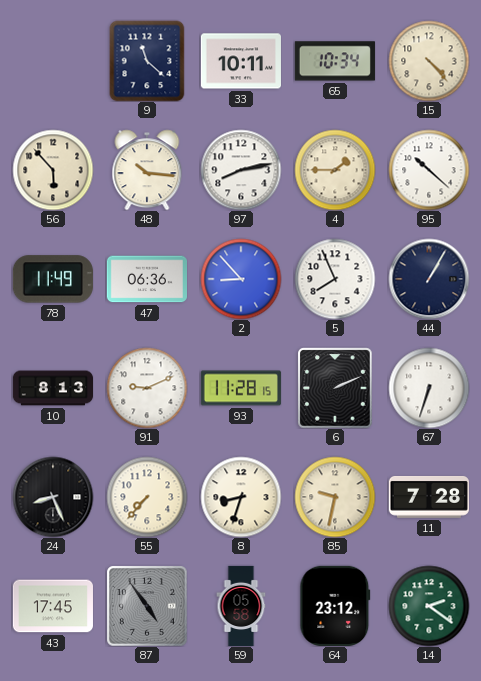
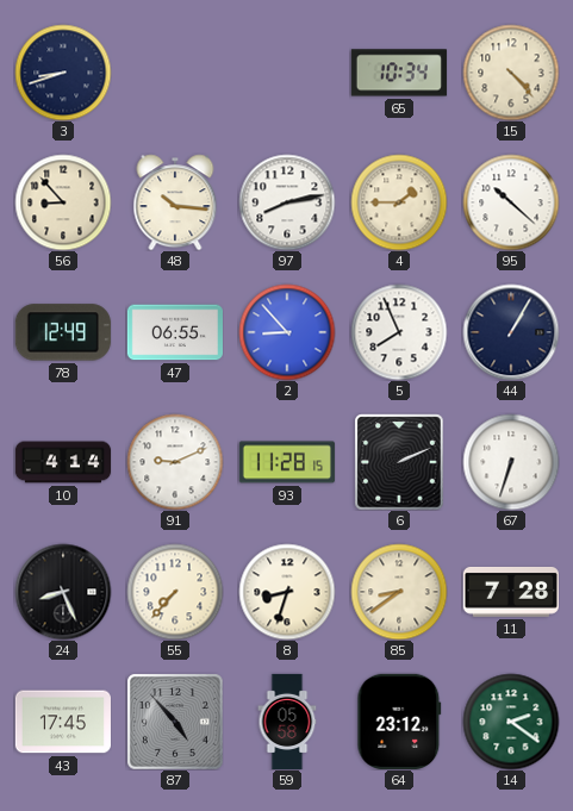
3: none -> 8:42
9: 11:22 -> none
33: 10:11 -> none
56: 5:53 -> 8:53
78: 11:49 -> 12:49
47: 06:36 -> 06:55
10: 8:13 -> 4:14
85: 9:32 -> 8:39
87: 4:54 -> 4:53
